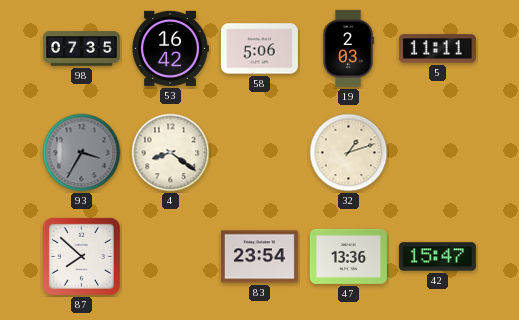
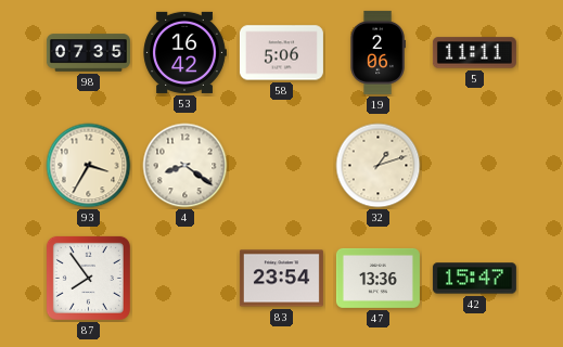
19: 2:03 -> 2:06
93 dial: grey -> cream
87: 7:52 -> 7:54
